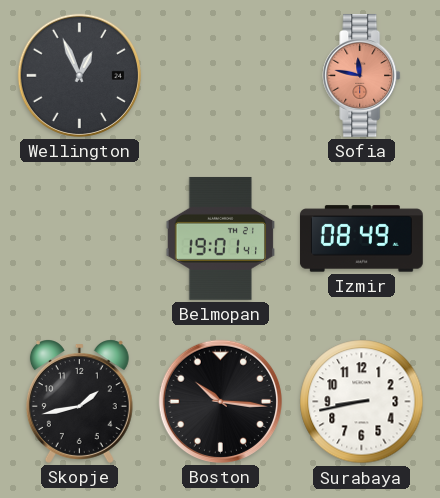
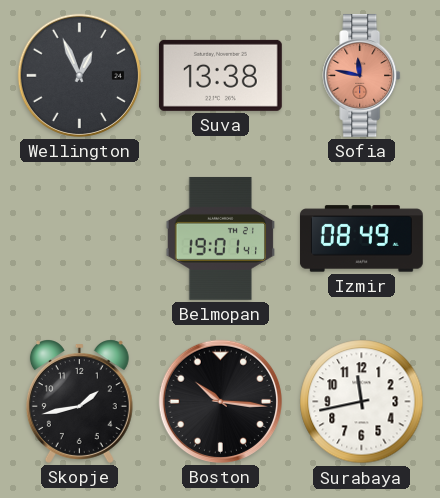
Suva: none -> 13:38
Surabaya: 8:43 -> 11:43
